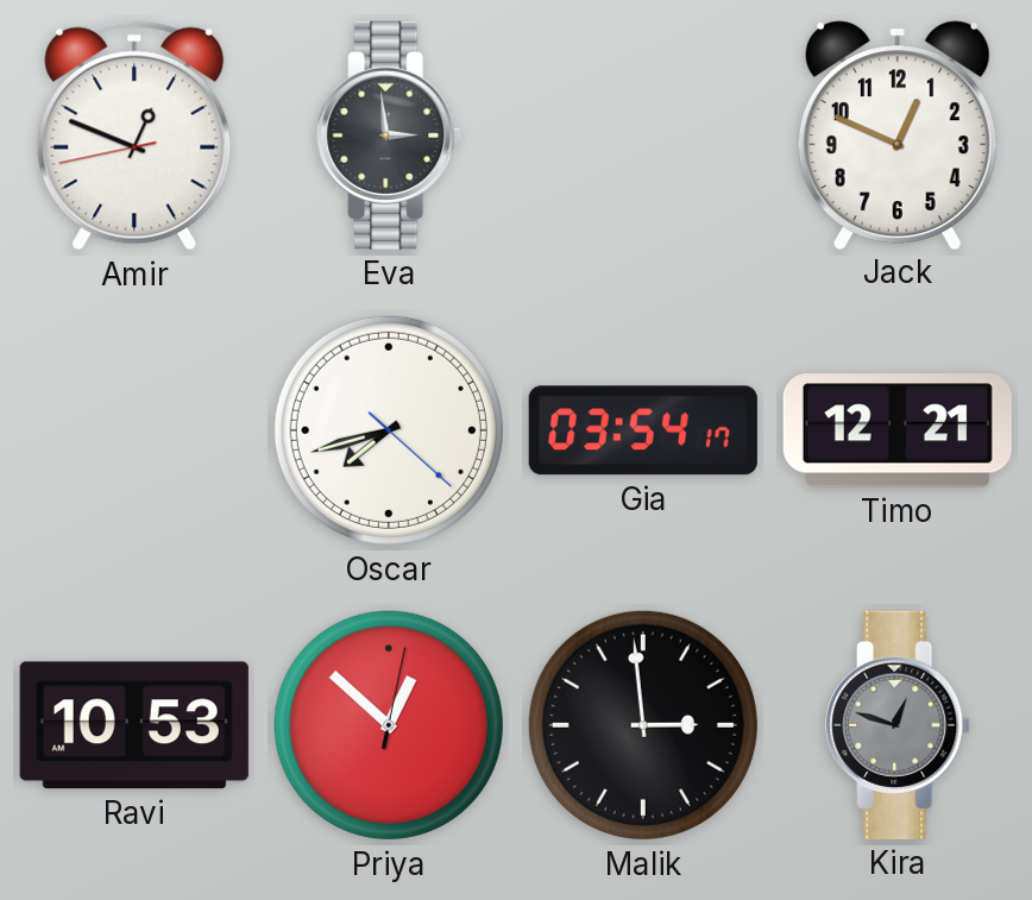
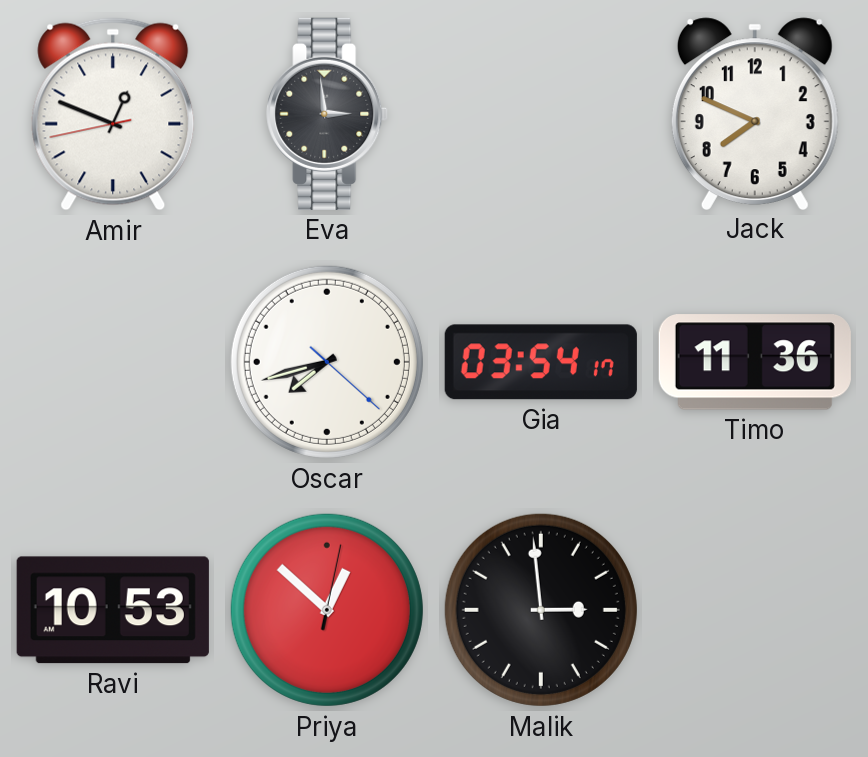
Jack: 12:49 -> 7:49
Timo: 12:21 -> 11:36
Kira: 12:48 -> none
